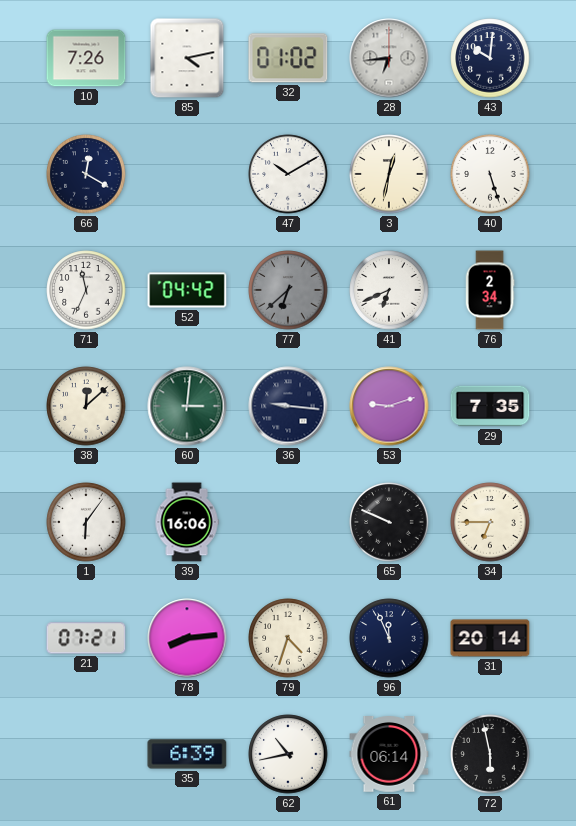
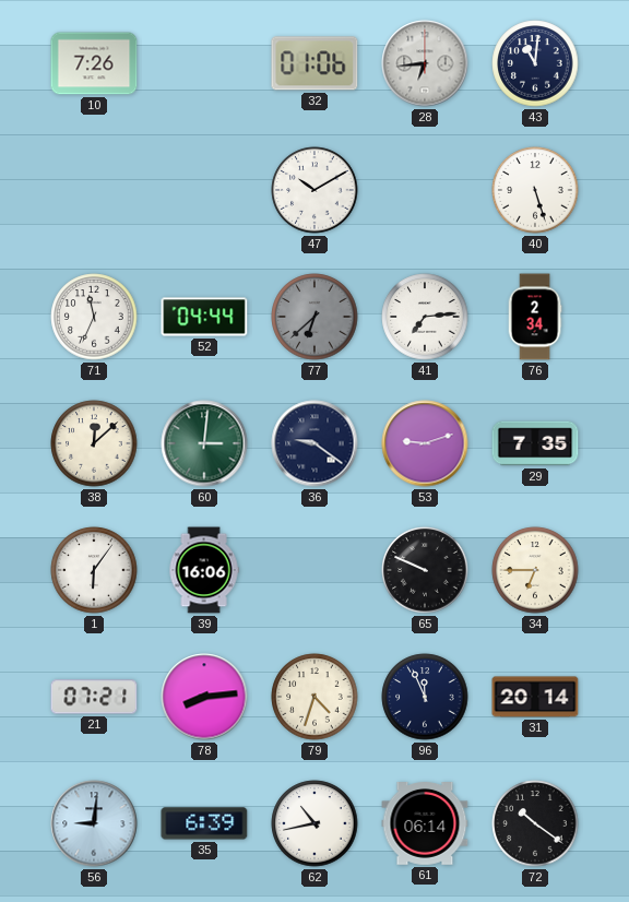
85: 4:13 -> none
32: 01:02 -> 01:06
43: 10:01 -> 11:01
66: 12:20 -> none
3: 12:32 -> none
52: 04:42 -> 04:44
41: 6:41 -> 7:14
36: 9:16 -> 9:21
56: none -> 9:01
72: 5:58 -> 10:21
